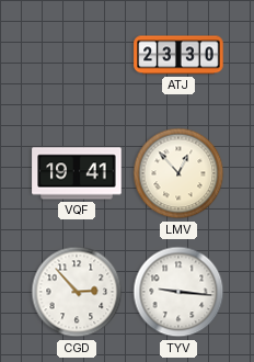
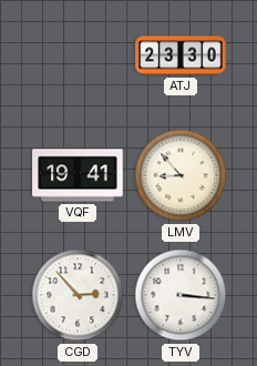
LMV: 12:53 -> 8:53
TYV: 9:16 -> 3:16
